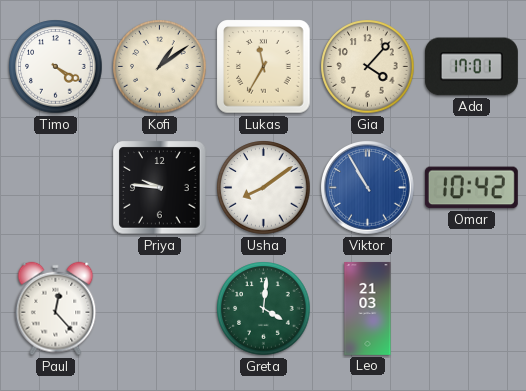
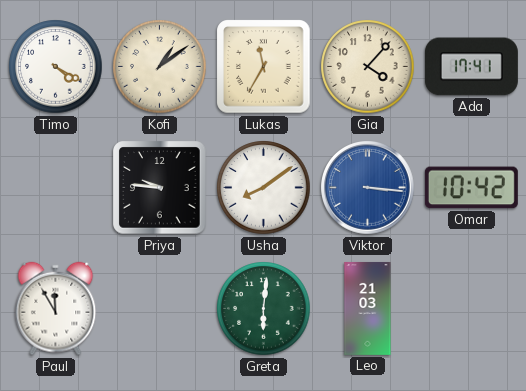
Ada: 17:01 -> 17:41
Viktor: 10:55 -> 3:16
Paul: 12:23 -> 11:55
Greta: 4:01 -> 6:01
